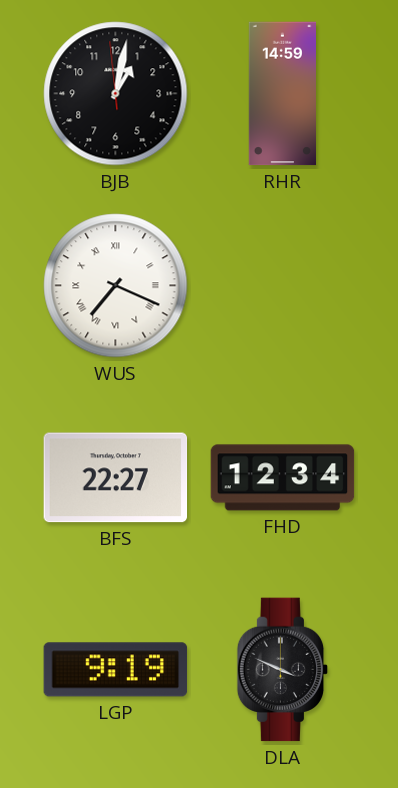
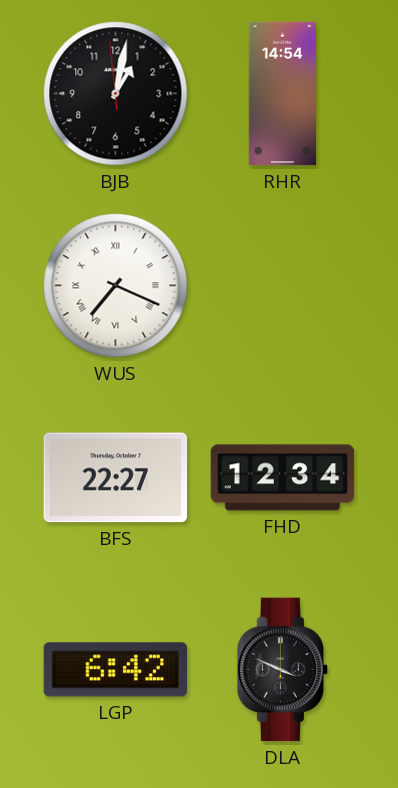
RHR: 14:59 -> 14:54
LGP: 9:19 -> 6:42
